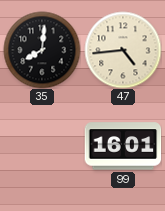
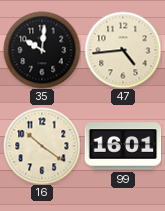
35: 8:01 -> 10:01
16: none -> 10:21
